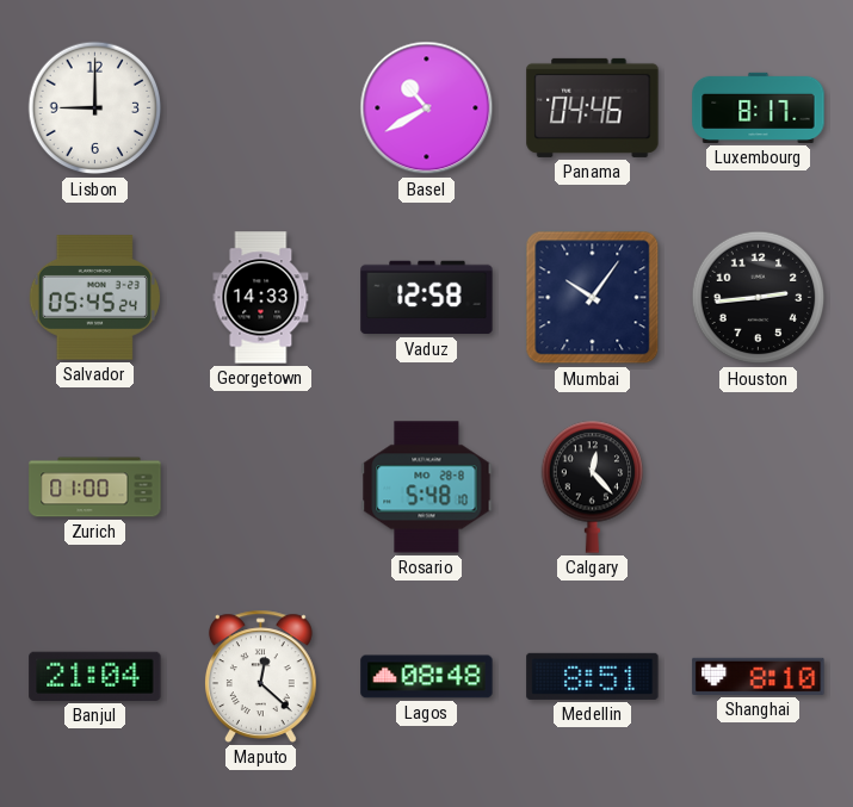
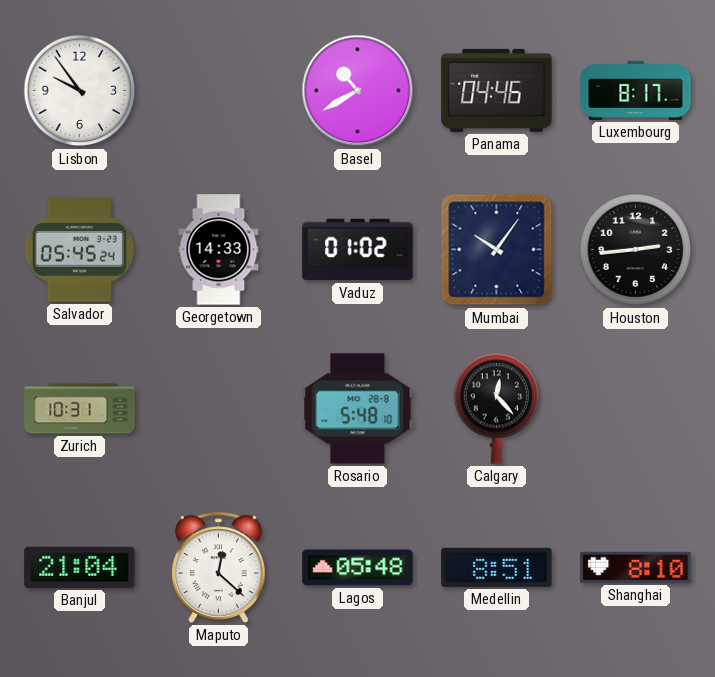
Lisbon: 9:00 -> 9:54
Vaduz: 12:58 -> 01:02
Zurich: 01:00 -> 10:31
Lagos: 08:48 -> 05:48
